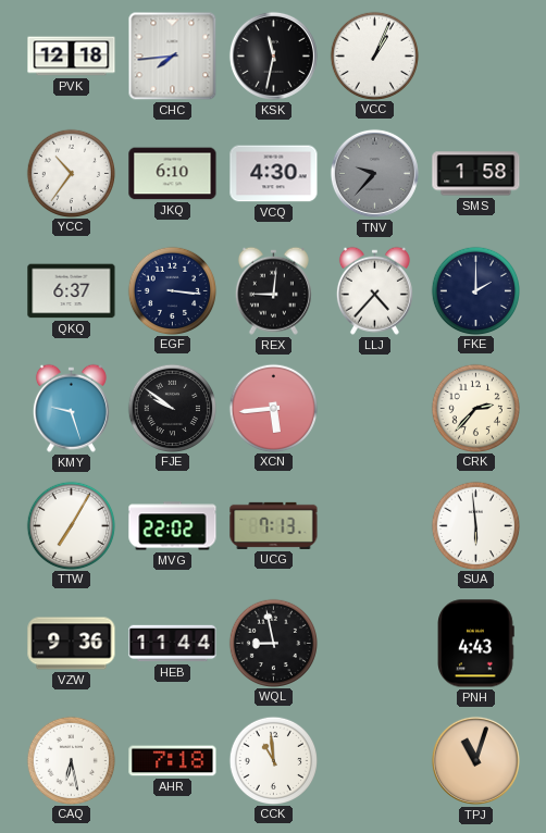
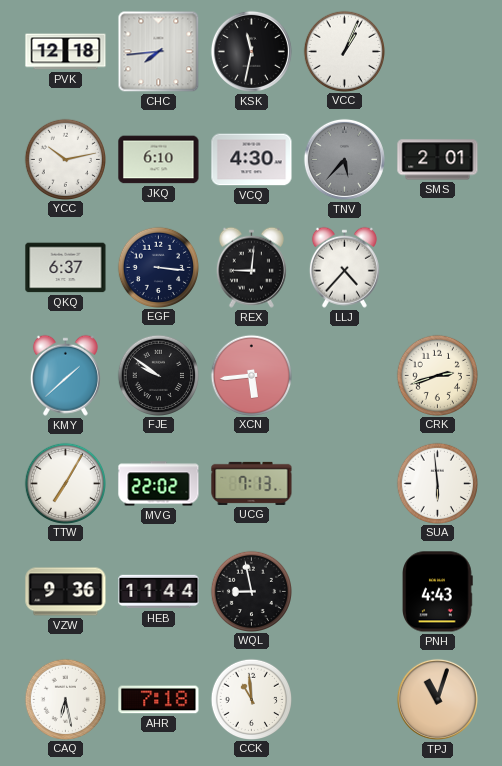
YCC: 10:36 -> 10:13
TNV: 9:37 -> 5:37
SMS: 1:58 -> 2:01
FKE: 2:00 -> none
KMY: 9:27 -> 1:38
CRK: 2:37 -> 2:42
